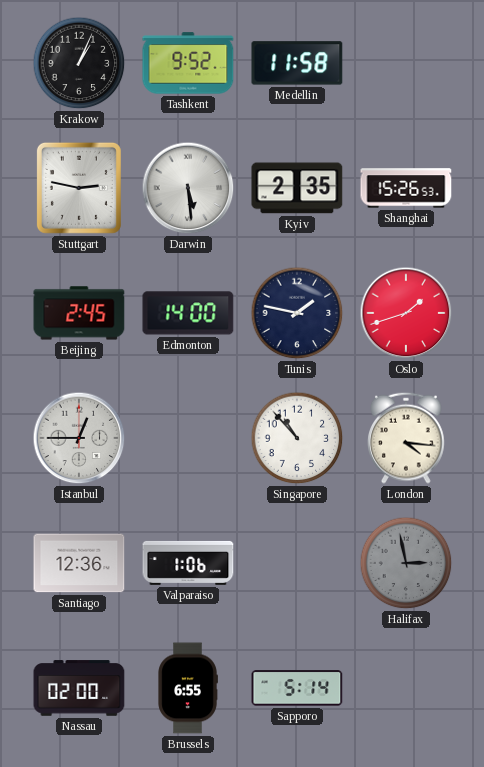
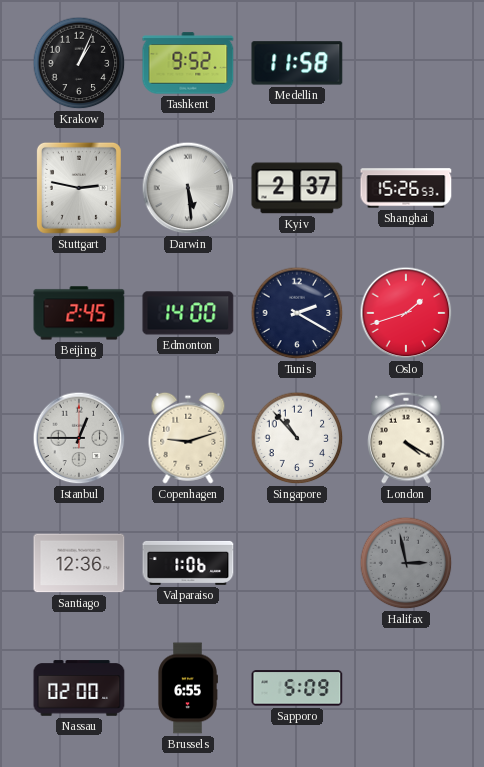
Kyiv: 2:35 -> 2:37
Tunis: 1:47 -> 2:20
Copenhagen: none -> 9:12
London: 4:16 -> 4:20
Sapporo: 5:14 -> 5:09
